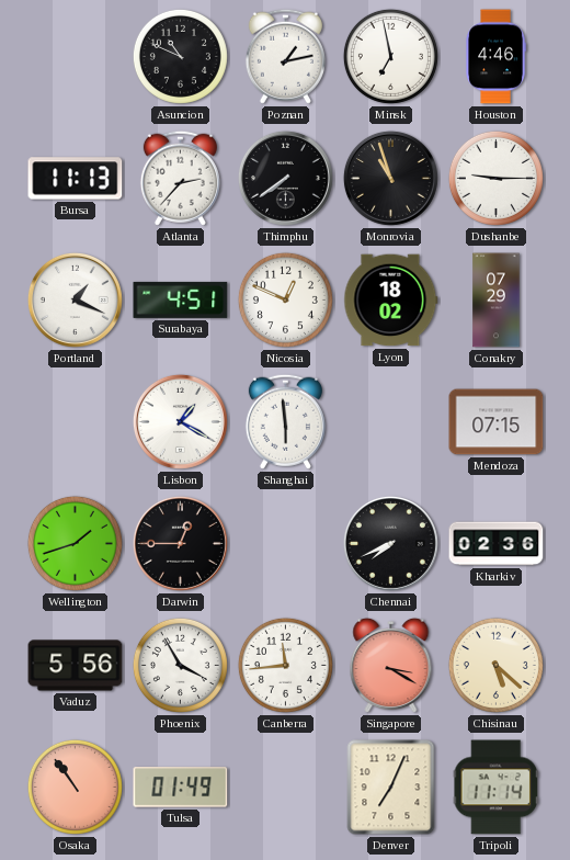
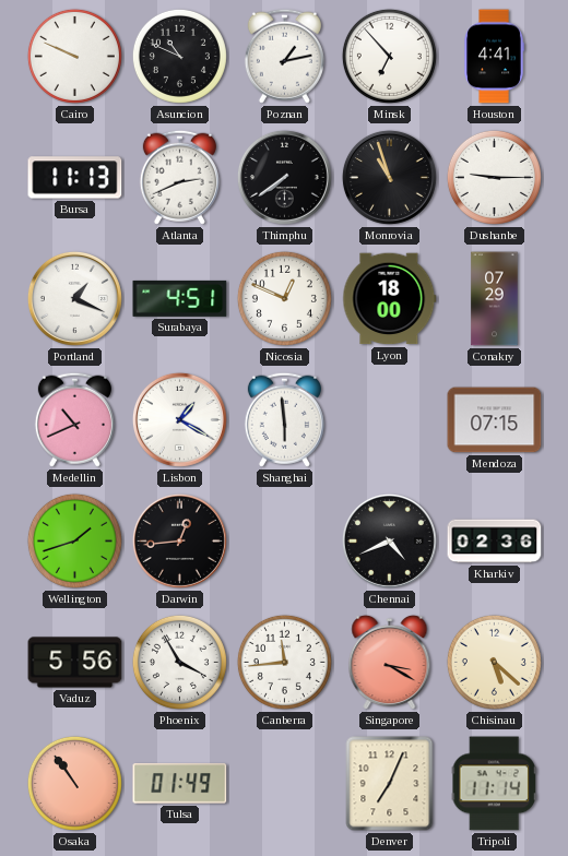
Cairo: none -> 9:49
Minsk: 6:58 -> 6:53
Houston: 4:46 -> 4:41
Atlanta: 2:37 -> 2:41
Lyon: 18:02 -> 18:00
Medellin: none -> 10:41
Darwin: 12:45 -> 12:44
Chennai: 7:41 -> 4:41
